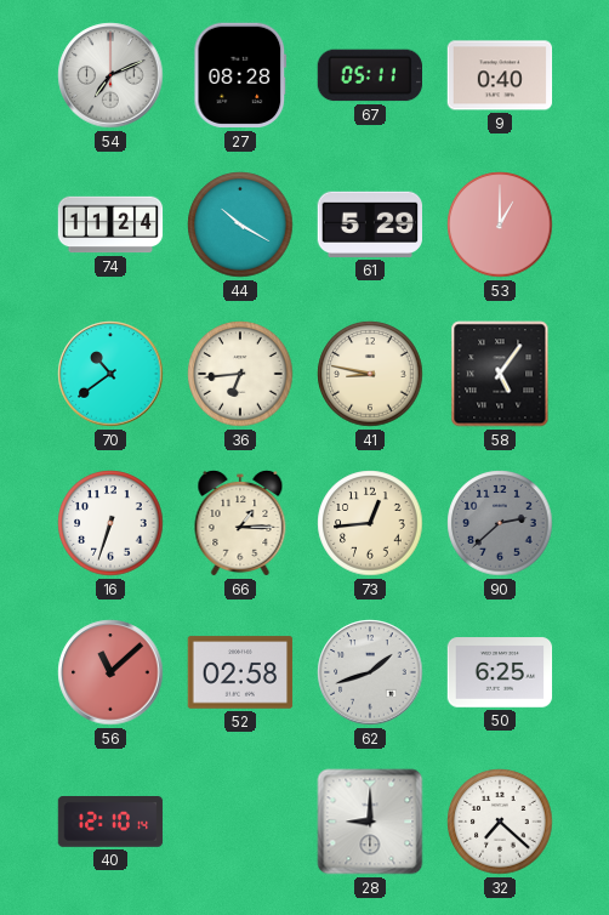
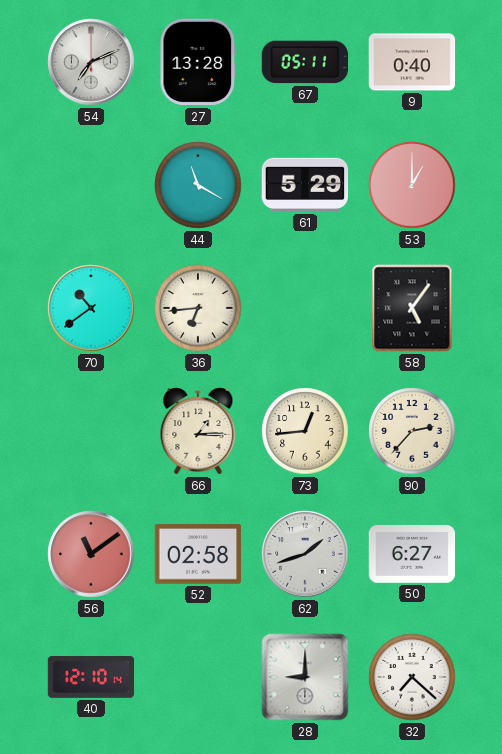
27: 08:28 -> 13:28
74: 11:24 -> none
44: 10:20 -> 11:20
41: 8:47 -> none
16: 6:33 -> none
90: 2:38 -> 2:37
90 dial: grey -> cream
56: 11:08 -> 11:09
50: 6:25 -> 6:27
